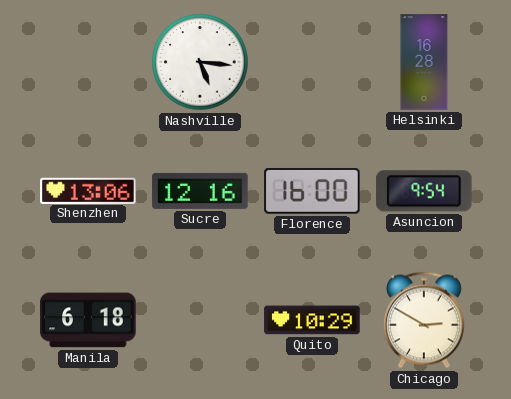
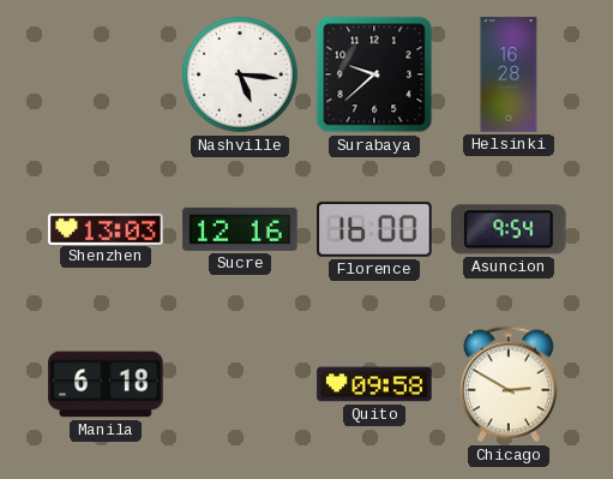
Surabaya: none -> 9:38
Shenzhen: 13:06 -> 13:03
Quito: 10:29 -> 09:58
